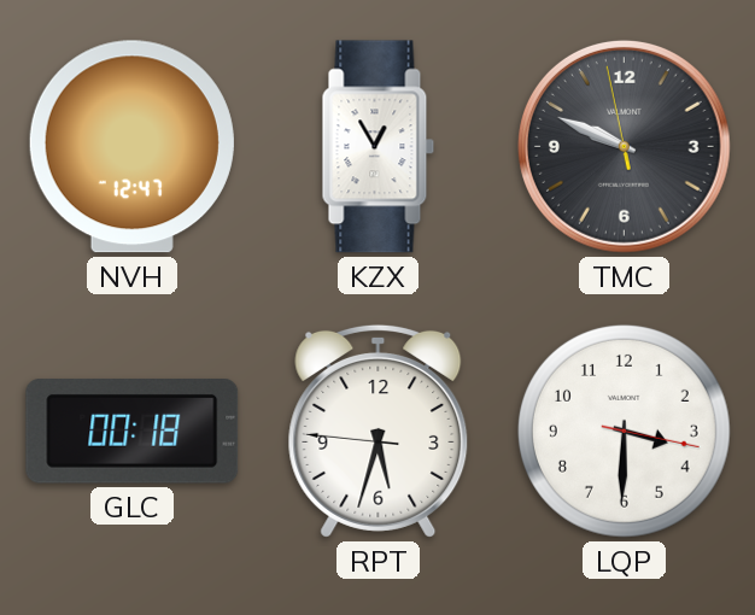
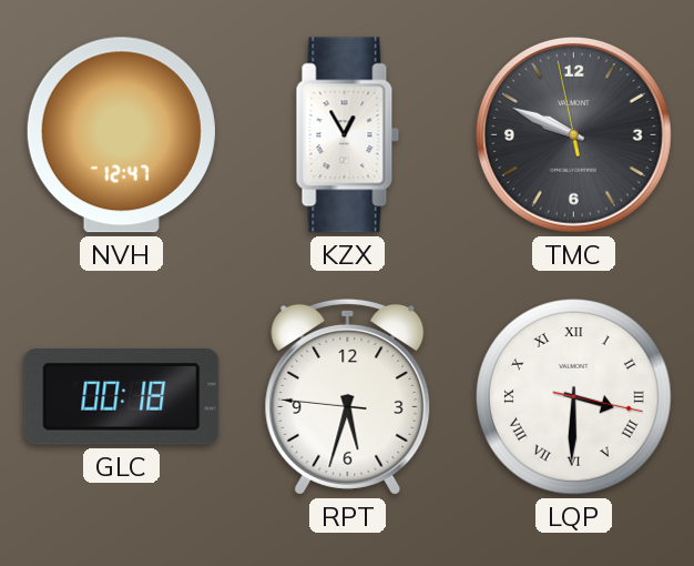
LQP numerals: Arabic -> Roman
